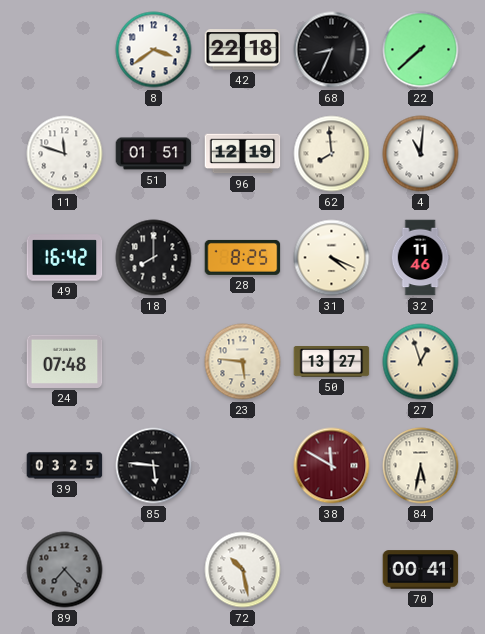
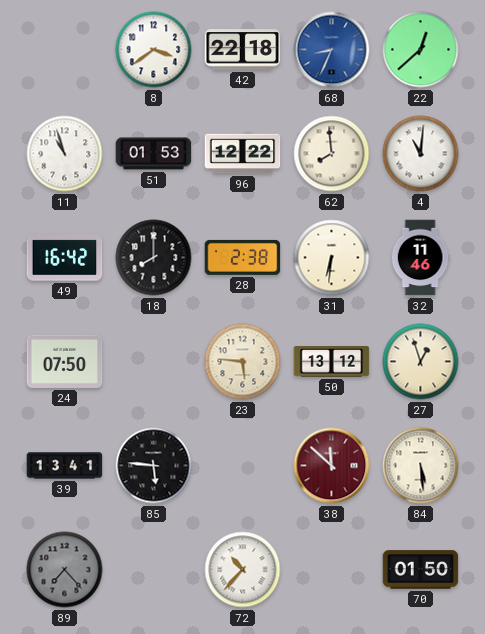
68 dial: black -> blue
22: 7:38 -> 12:38
11: 11:48 -> 10:57
51: 01:51 -> 01:53
96: 12:19 -> 12:22
28: 8:25 -> 2:38
31: 4:19 -> 6:31
24: 07:48 -> 07:50
50: 13:27 -> 13:12
39: 03:25 -> 13:41
38: 11:50 -> 11:52
84: 5:32 -> 5:29
72: 10:28 -> 10:37
70: 00:41 -> 01:50
